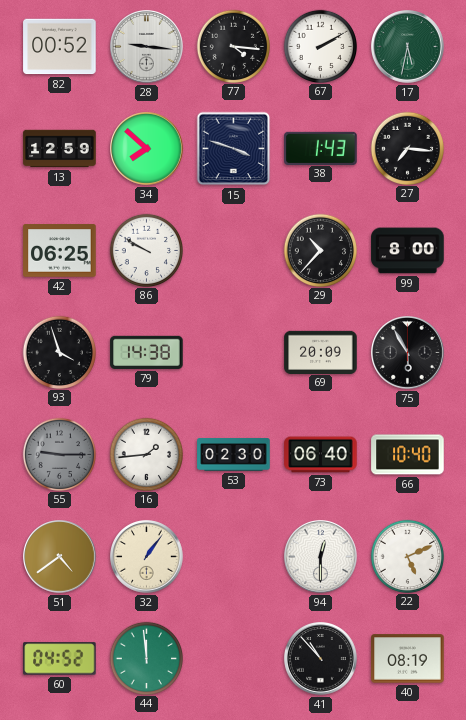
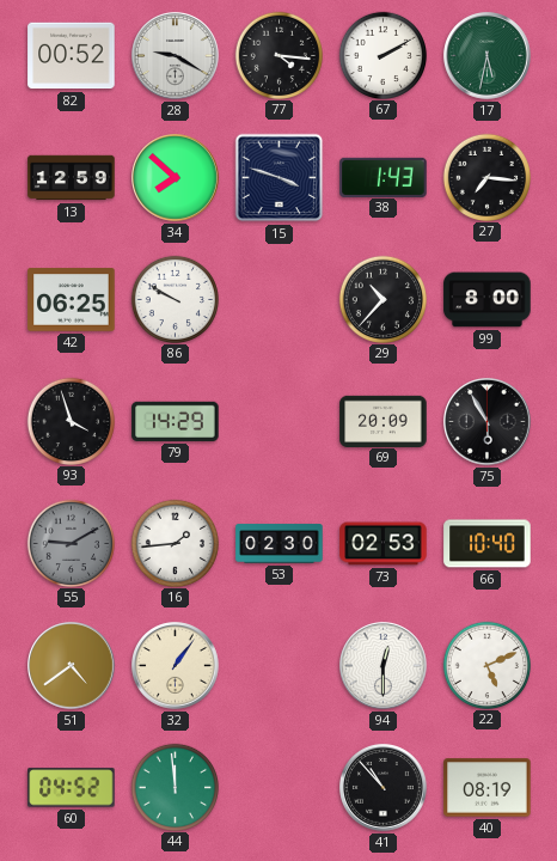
28: 9:16 -> 9:20
79: 14:38 -> 14:29
55: 9:15 -> 9:10
73: 06:40 -> 02:53
